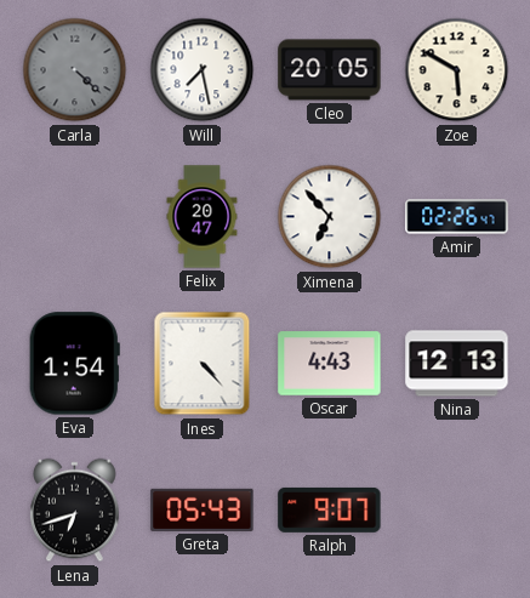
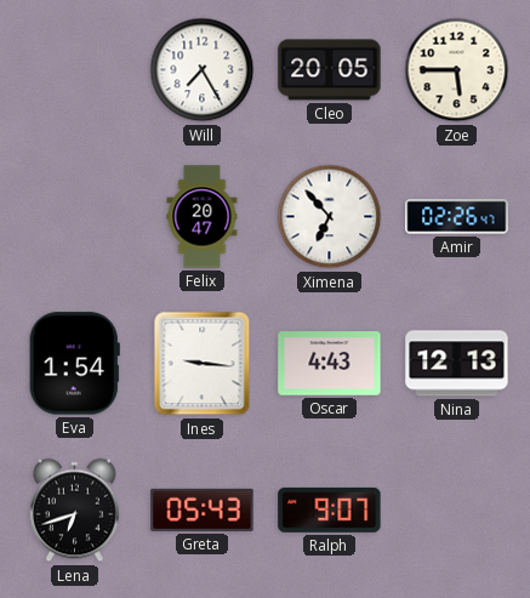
Carla: 4:22 -> none
Will: 7:28 -> 7:25
Zoe: 5:50 -> 5:45
Ines: 4:23 -> 9:16
